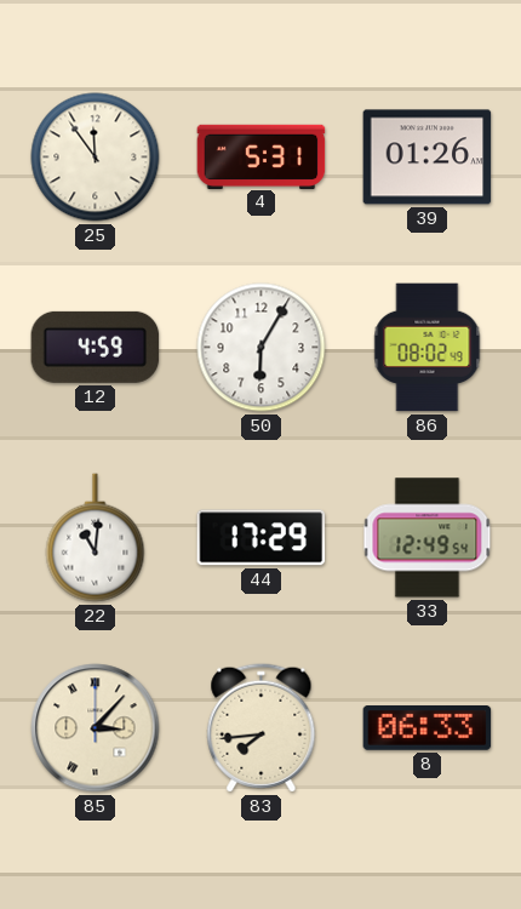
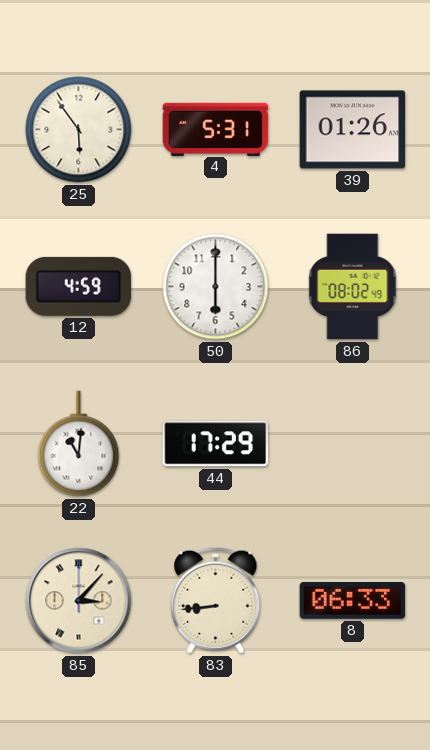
25: 11:54 -> 5:54
50: 6:05 -> 6:00
33: 12:49 -> none
83: 7:44 -> 8:44
